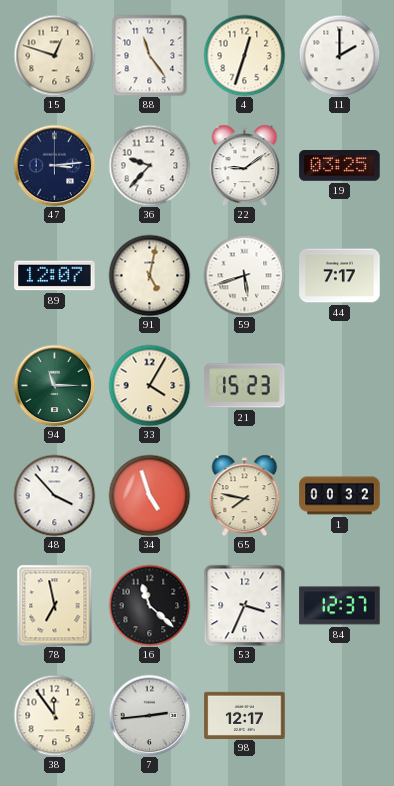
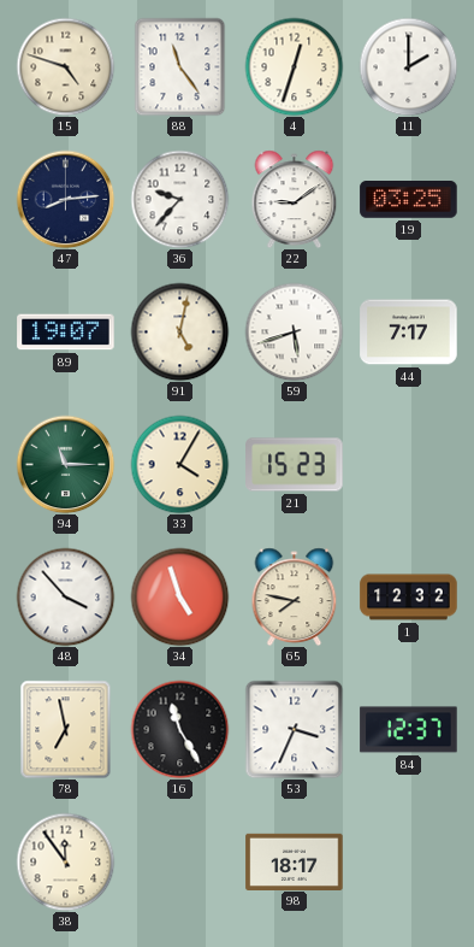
15: 12:48 -> 4:48
47: 3:14 -> 8:14
89: 12:07 -> 19:07
1: 00:32 -> 12:32
16: 11:22 -> 11:25
7: 2:44 -> none
98: 12:17 -> 18:17
